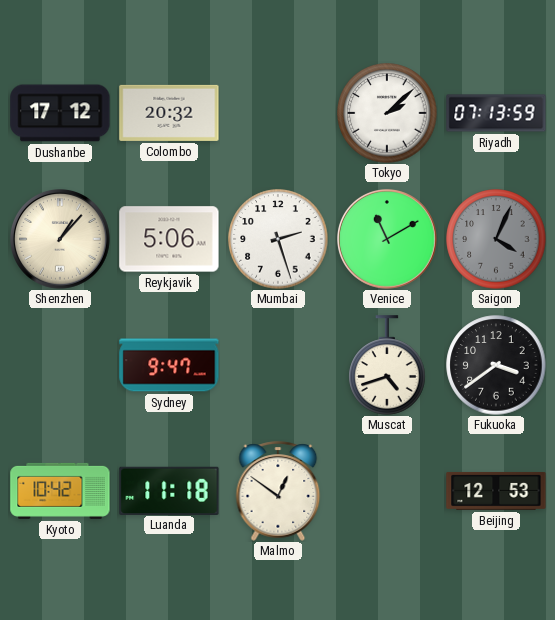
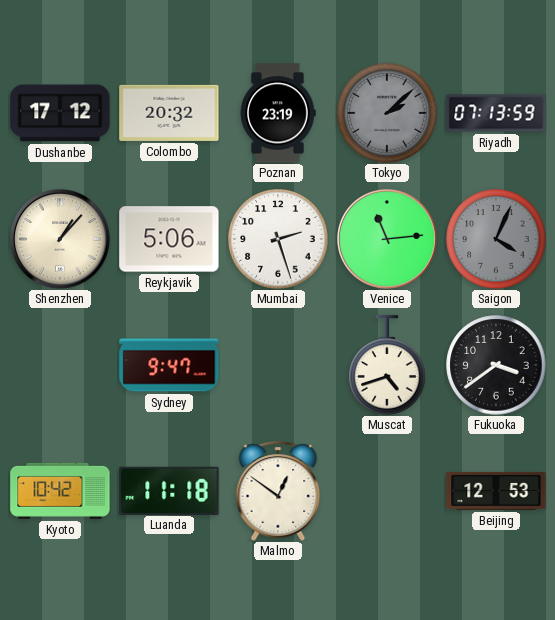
Poznan: none -> 23:19
Tokyo dial: white -> grey
Venice: 11:10 -> 11:14
